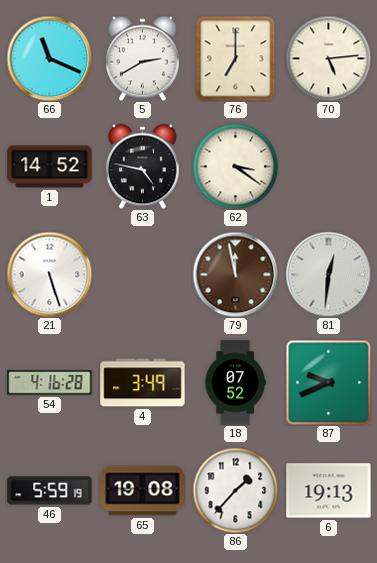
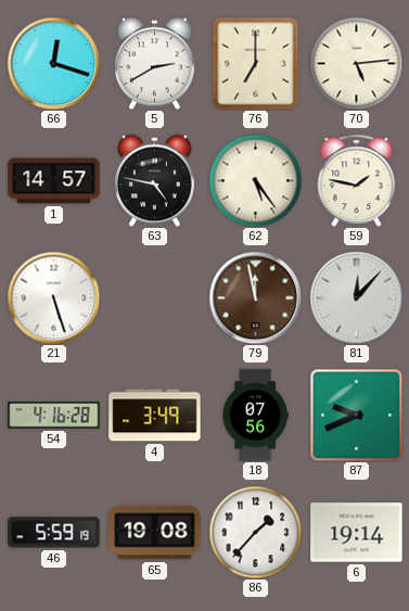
66: 11:19 -> 12:18
1: 14:52 -> 14:57
62: 3:21 -> 5:24
59: none -> 1:47
81: 12:31 -> 12:07
18: 07:52 -> 07:56
6: 19:13 -> 19:14
